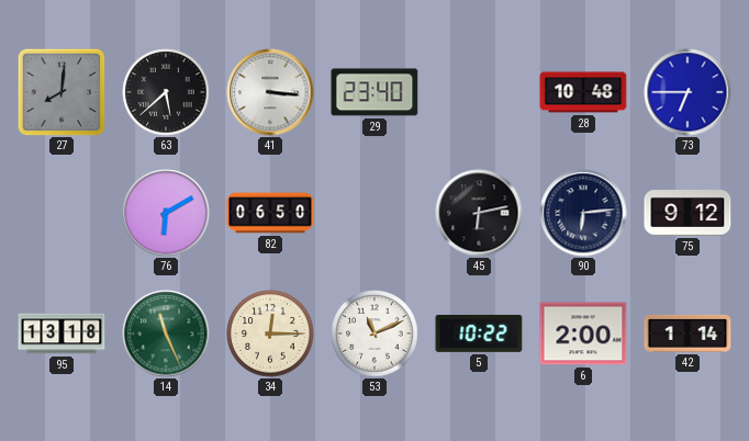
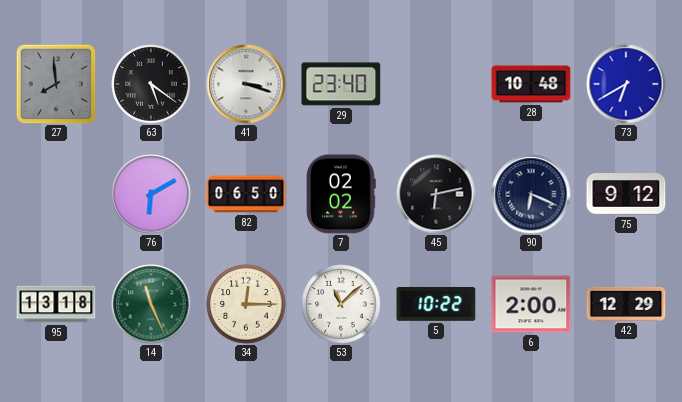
27: 8:01 -> 7:59
63: 5:38 -> 5:21
41: 3:16 -> 3:18
73: 6:45 -> 6:40
7: none -> 02:02
90: 6:14 -> 6:19
53: 11:11 -> 11:08
42: 1:14 -> 12:29
